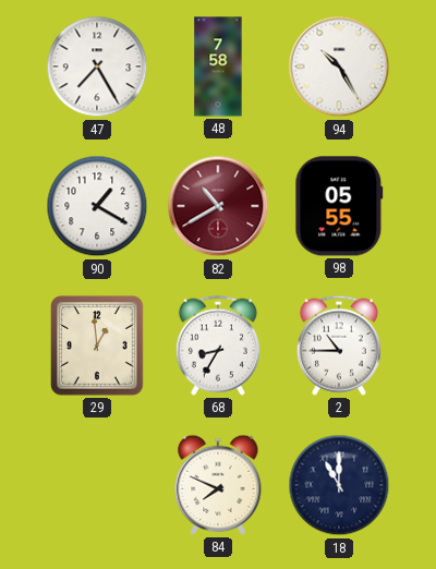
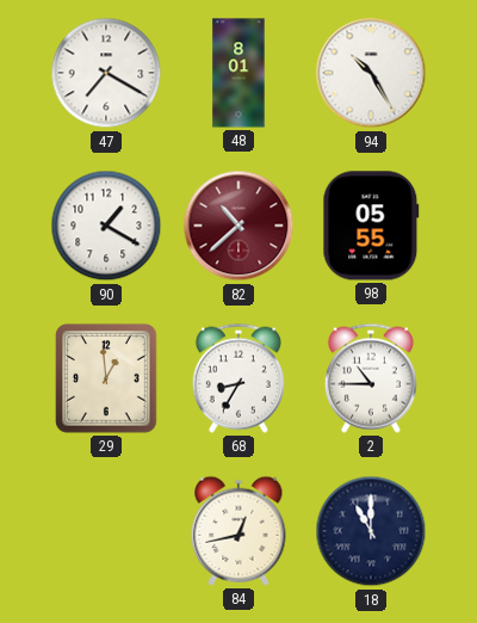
47: 7:25 -> 7:20
48: 7:58 -> 8:01
82: 10:40 -> 10:38
84: 7:49 -> 12:43
